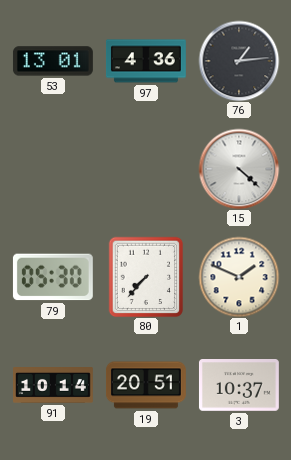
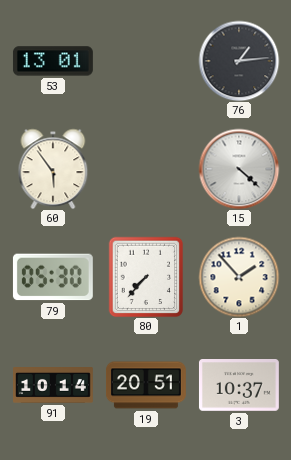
97: 4:36 -> none
60: none -> 5:54
1: 1:49 -> 1:53
